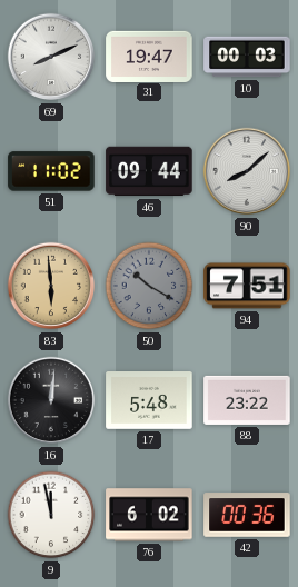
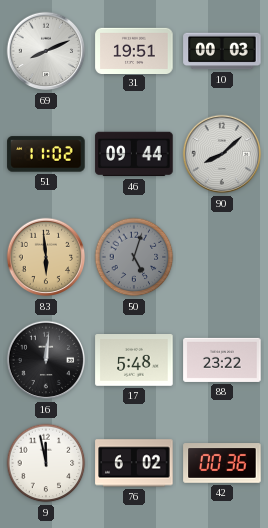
31: 19:47 -> 19:51
50: 10:20 -> 5:03
94: 7:51 -> none
